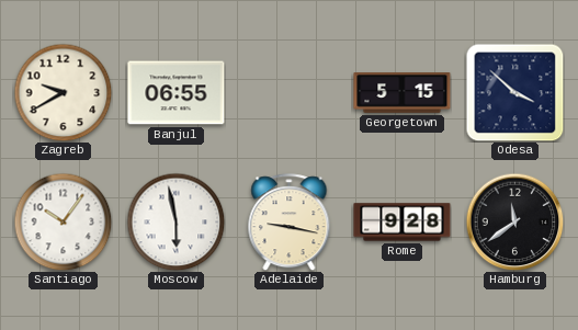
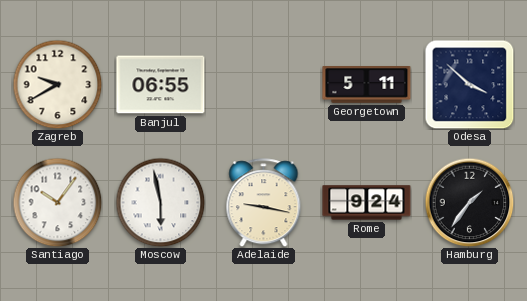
Georgetown: 5:15 -> 5:11
Rome: 9:28 -> 9:24
Hamburg: 11:39 -> 1:36
